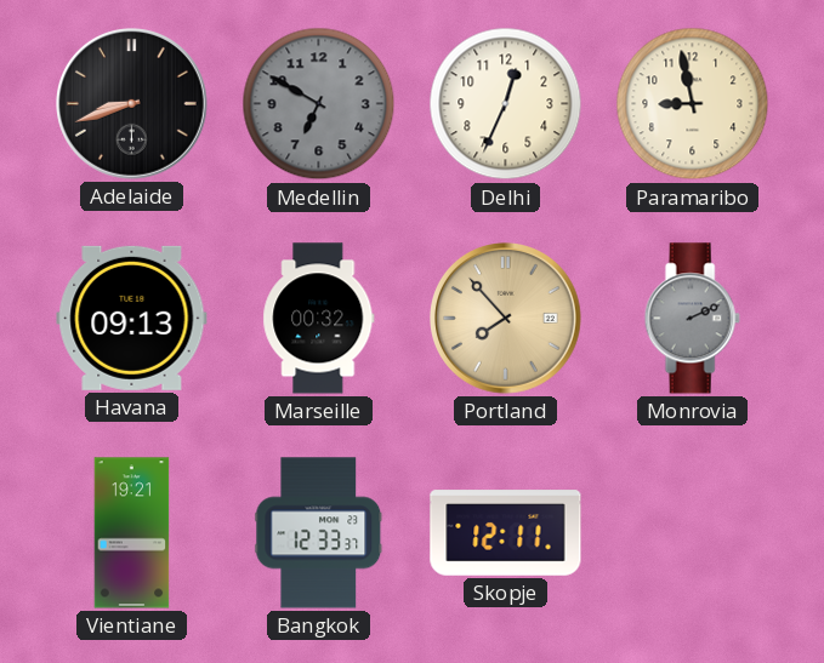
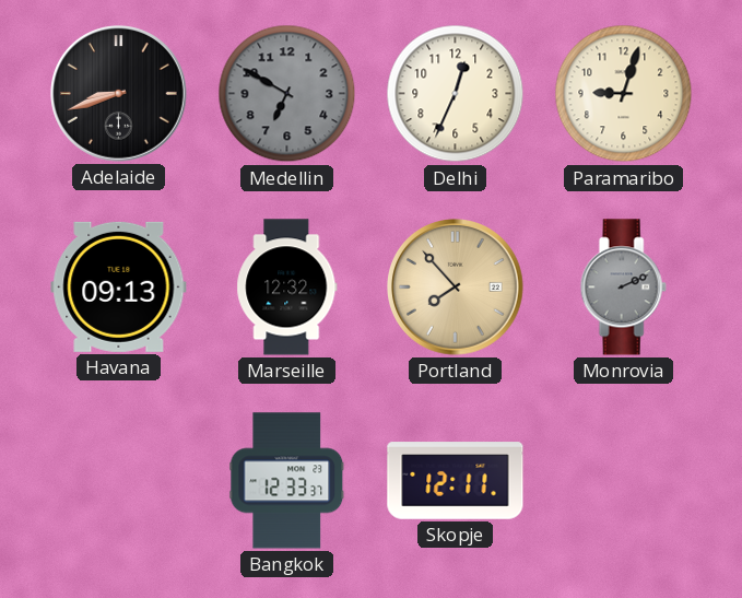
Paramaribo: 8:58 -> 9:03
Marseille: 00:32 -> 12:32
Vientiane: 19:21 -> none
